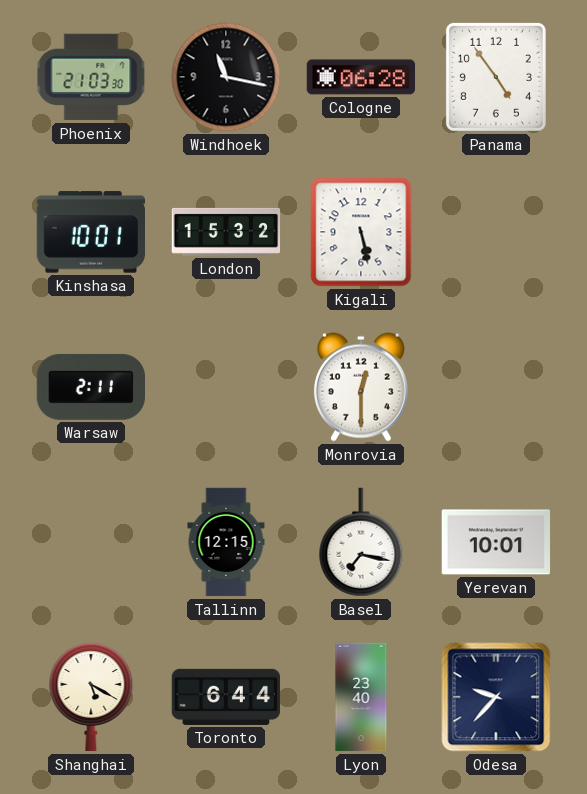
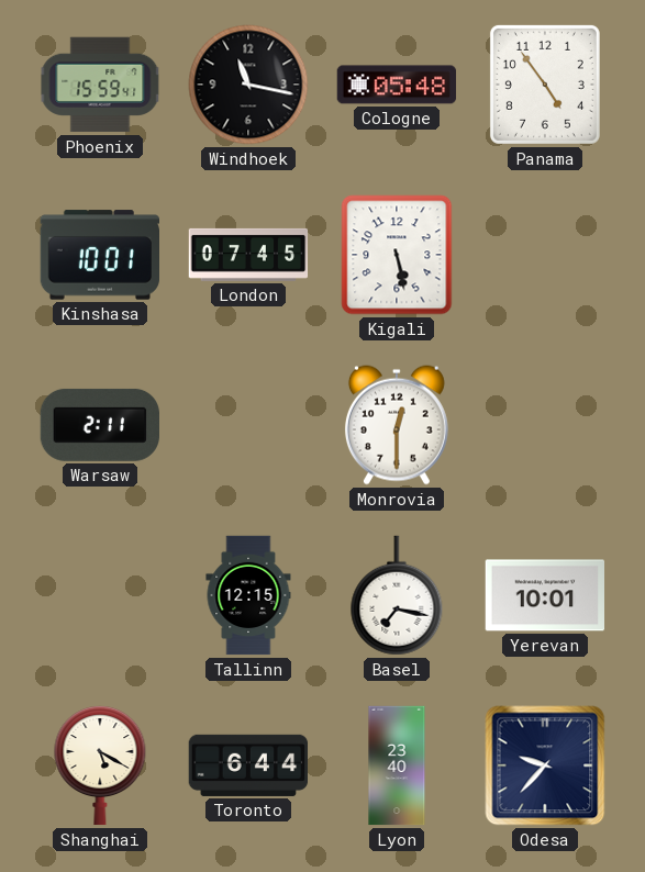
Phoenix: 21:03 -> 15:59
Cologne: 06:28 -> 05:48
London: 15:32 -> 07:45
